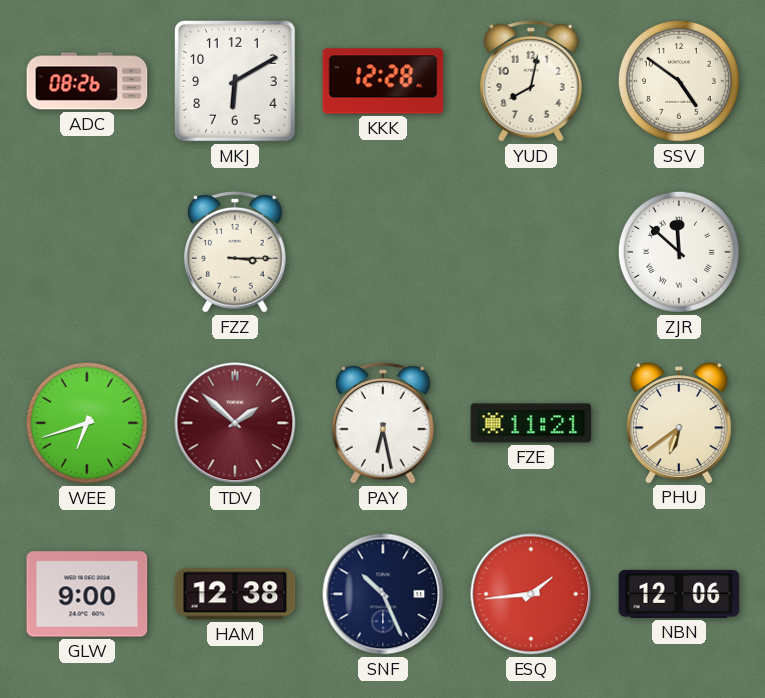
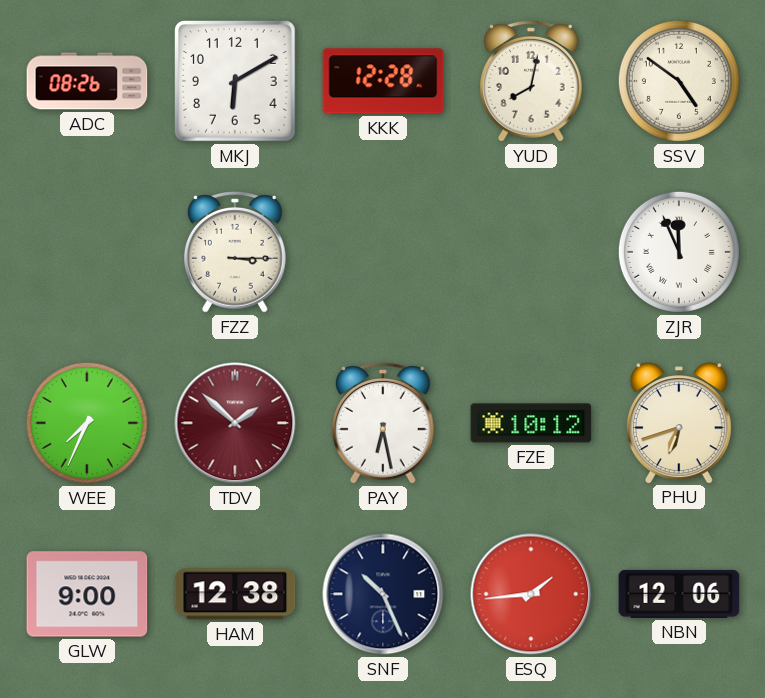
ZJR: 11:52 -> 11:56
WEE: 6:42 -> 7:34
FZE: 11:21 -> 10:12
PHU: 6:39 -> 6:42
